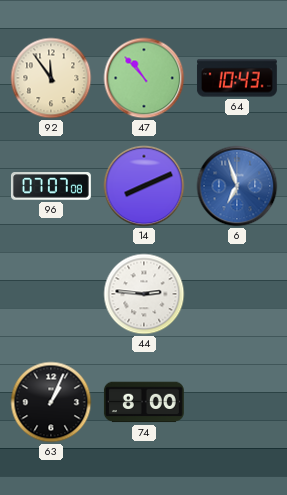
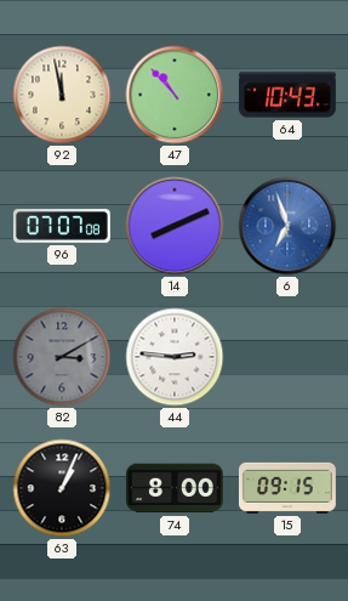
92: 11:54 -> 11:58
82: none -> 3:10
15: none -> 09:15
